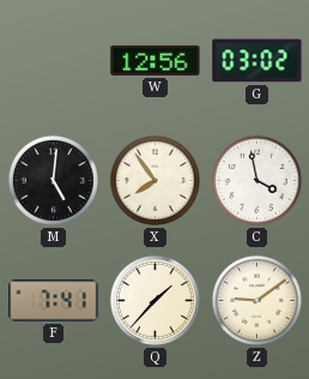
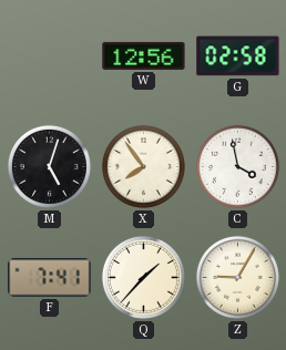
G: 03:02 -> 02:58
M: 5:01 -> 5:03
Z: 9:09 -> 9:05
